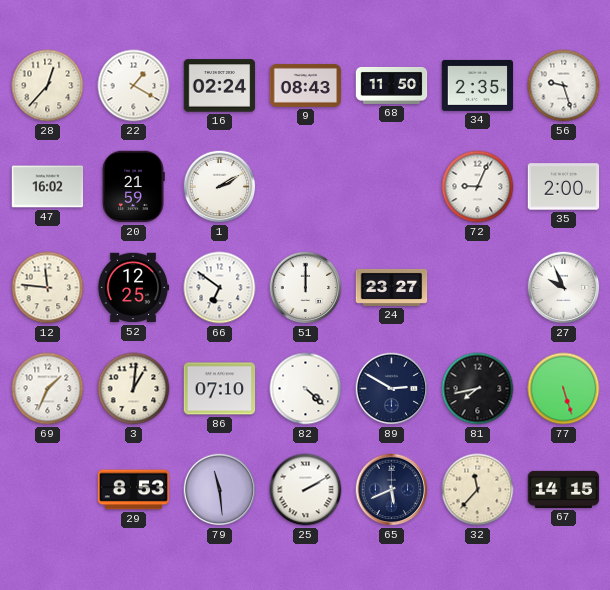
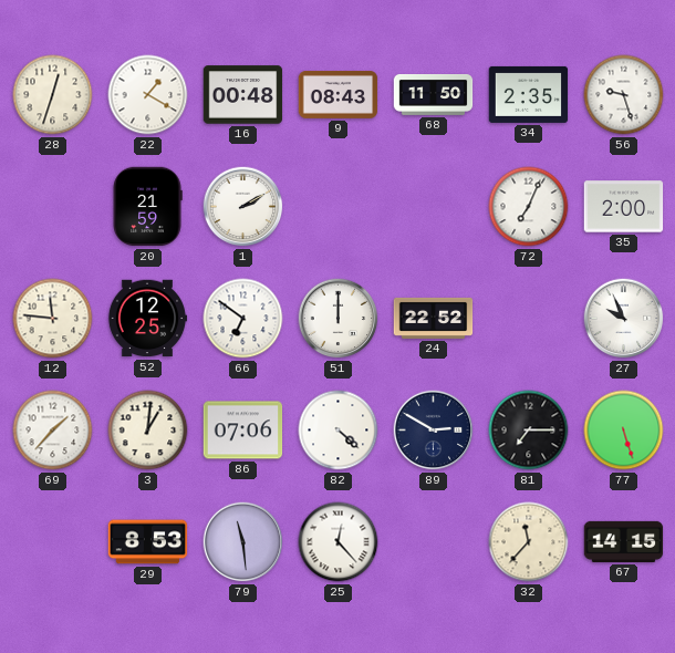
28: 12:37 -> 12:33
16: 02:24 -> 00:48
47: 16:02 -> none
72: 9:04 -> 7:04
24: 23:27 -> 22:52
69: 1:34 -> 1:37
86: 07:10 -> 07:06
81: 7:43 -> 7:15
25: 2:10 -> 12:23
65: 5:41 -> none
